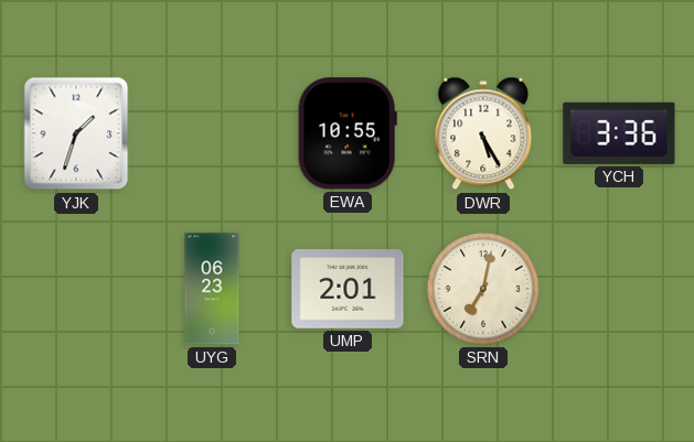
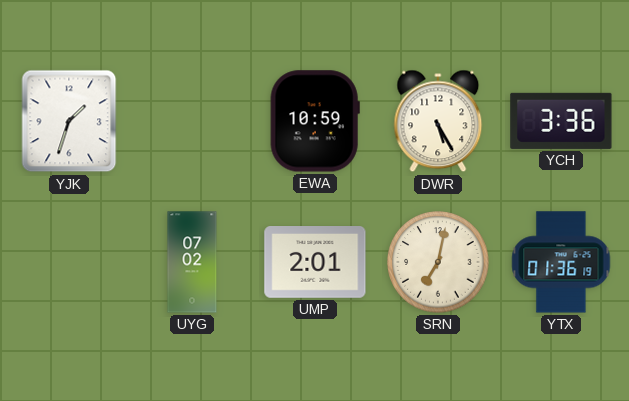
EWA: 10:55 -> 10:59
UYG: 06:23 -> 07:02
YTX: none -> 01:36
